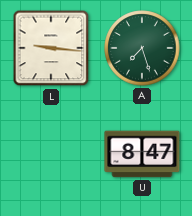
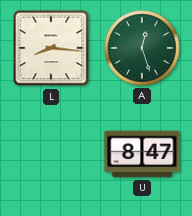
L: 9:16 -> 8:16
A: 7:27 -> 12:27
